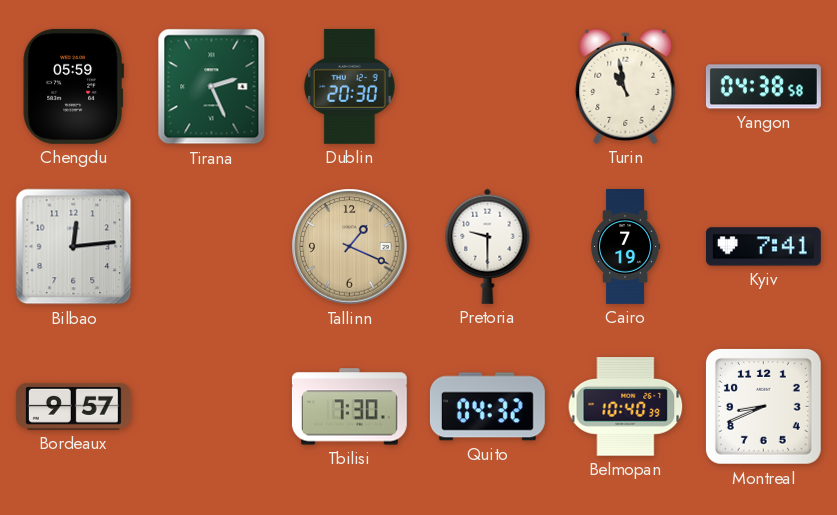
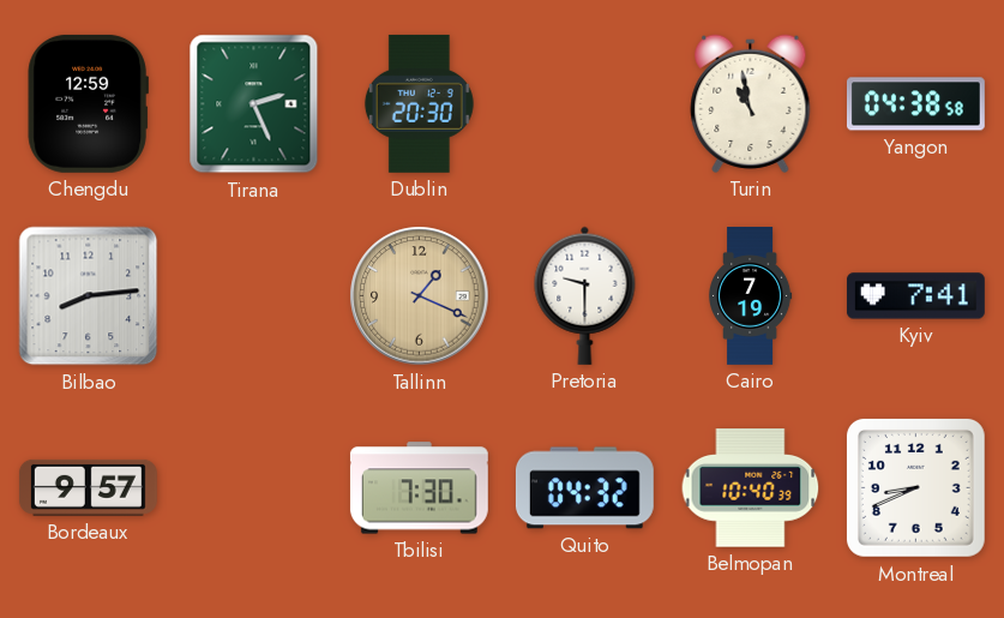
Chengdu: 05:59 -> 12:59
Bilbao: 12:14 -> 8:14
